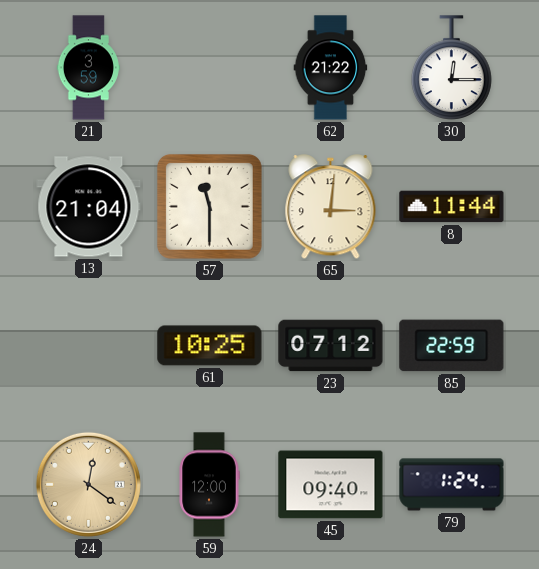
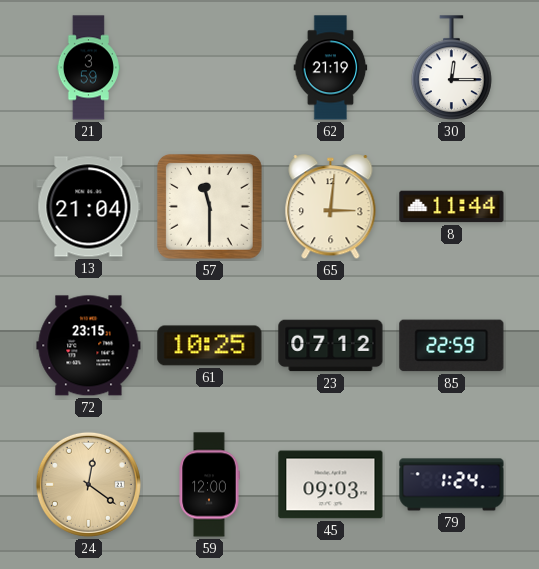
62: 21:22 -> 21:19
72: none -> 23:15
45: 09:40 -> 09:03
